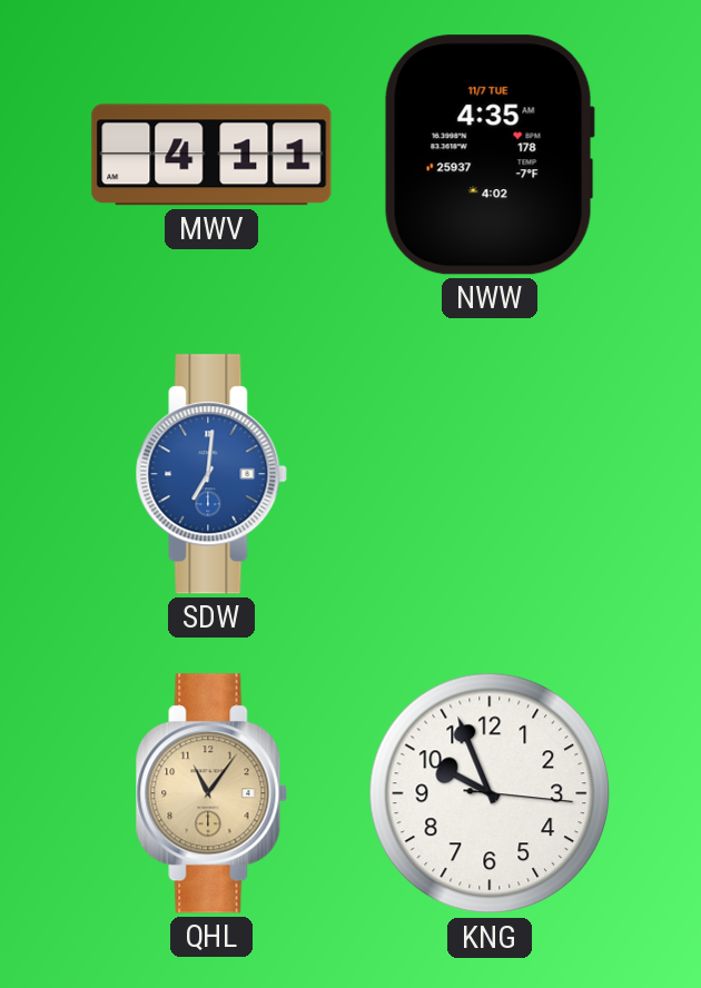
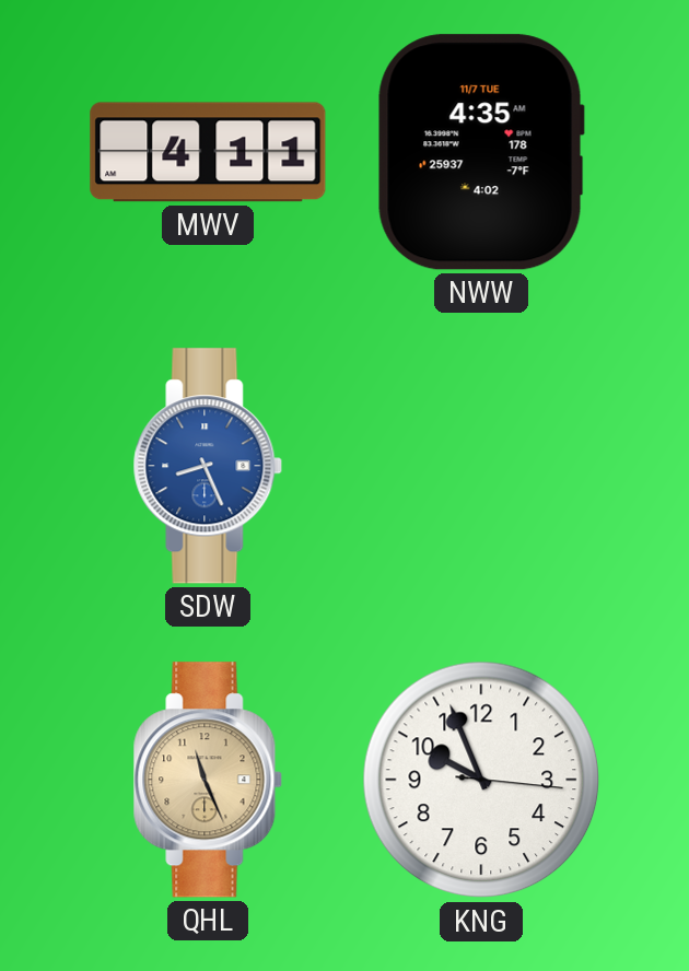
SDW: 7:01 -> 8:26
QHL: 11:06 -> 11:26
